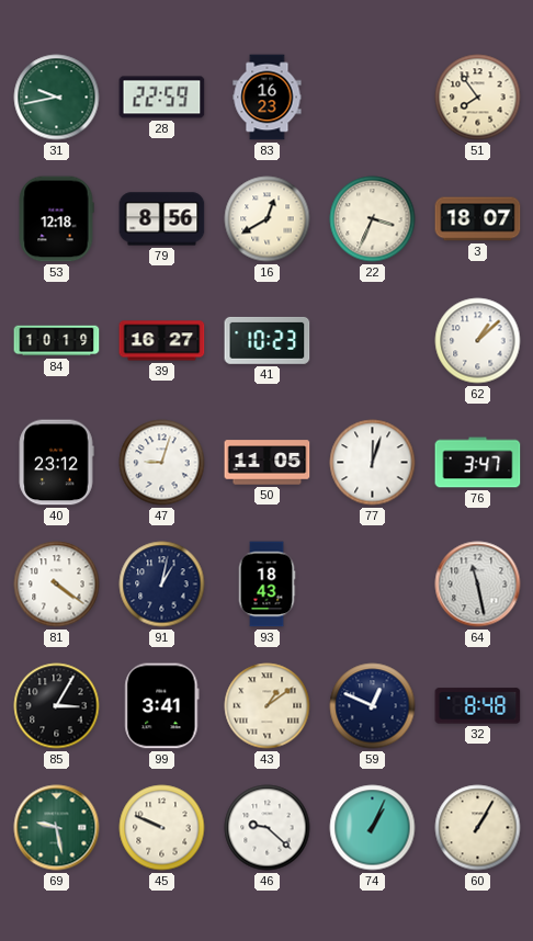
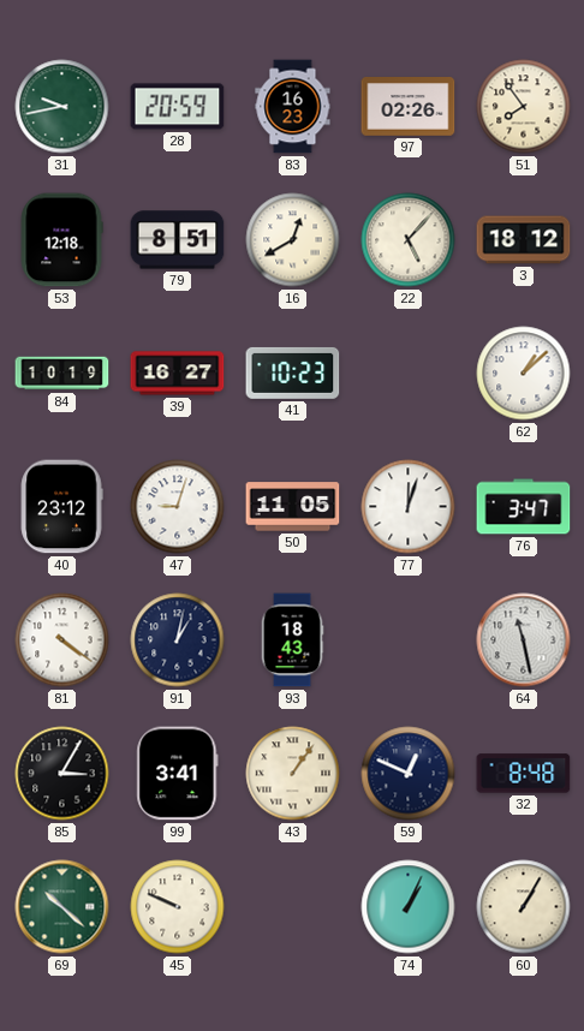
28: 22:59 -> 20:59
97: none -> 02:26
79: 8:56 -> 8:51
22: 3:34 -> 5:07
3: 18:07 -> 18:12
43: 1:09 -> 1:06
69: 9:28 -> 10:22
46: 9:22 -> none
